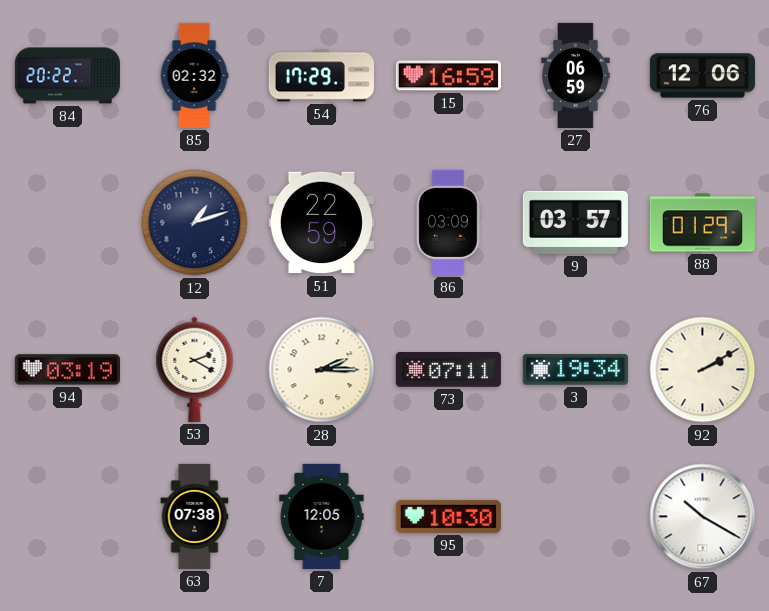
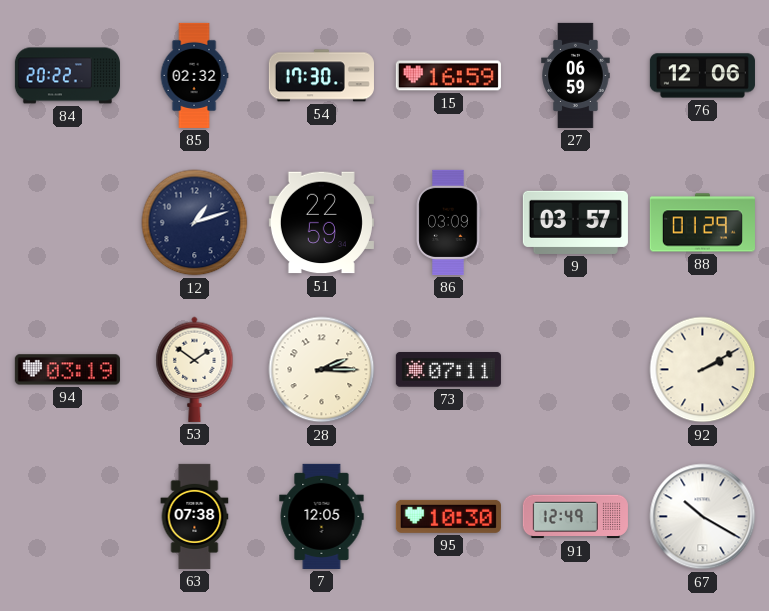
54: 17:29 -> 17:30
53: 2:20 -> 1:51
3: 19:34 -> none
91: none -> 12:49
